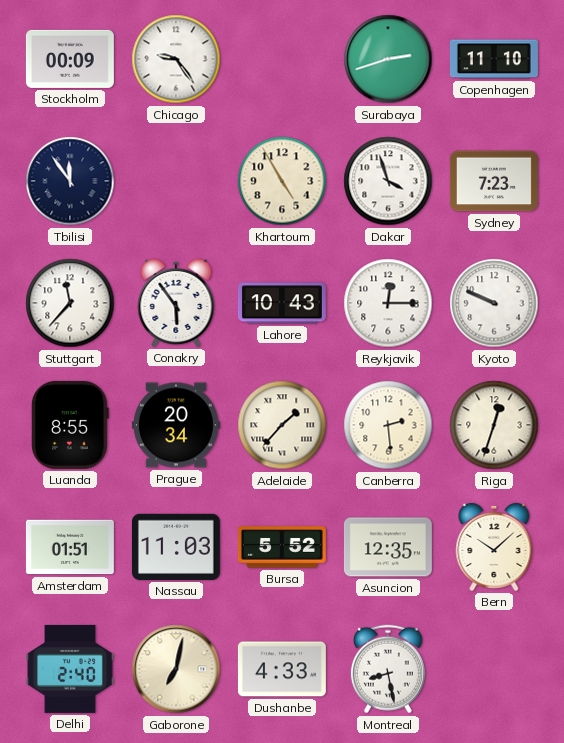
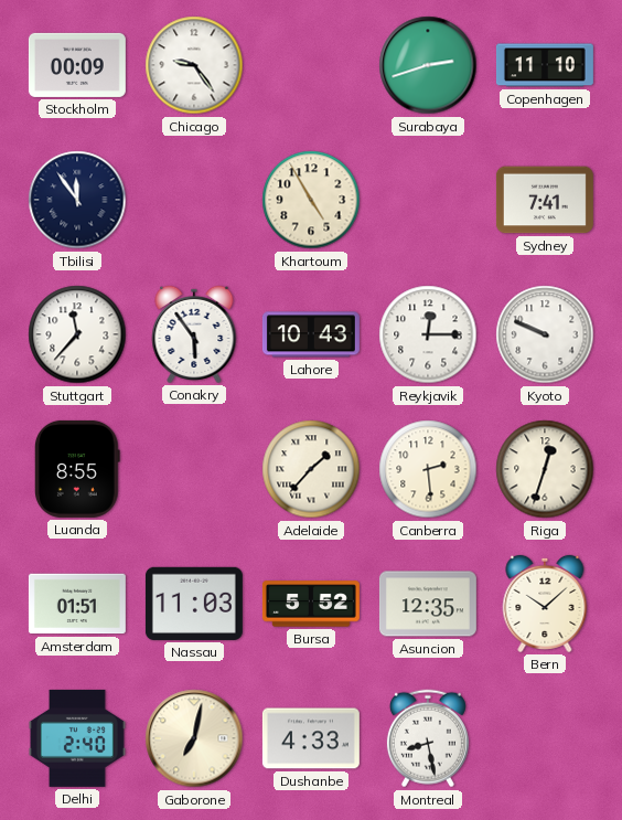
Dakar: 3:57 -> none
Sydney: 7:23 -> 7:41
Prague: 20:34 -> none
